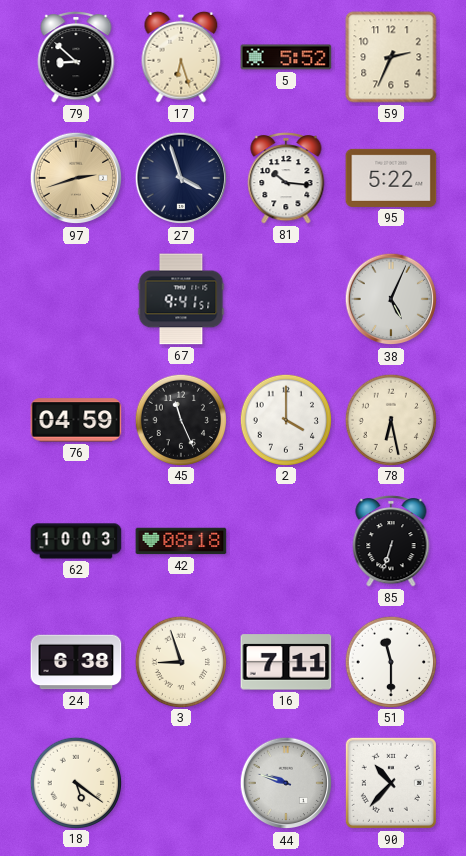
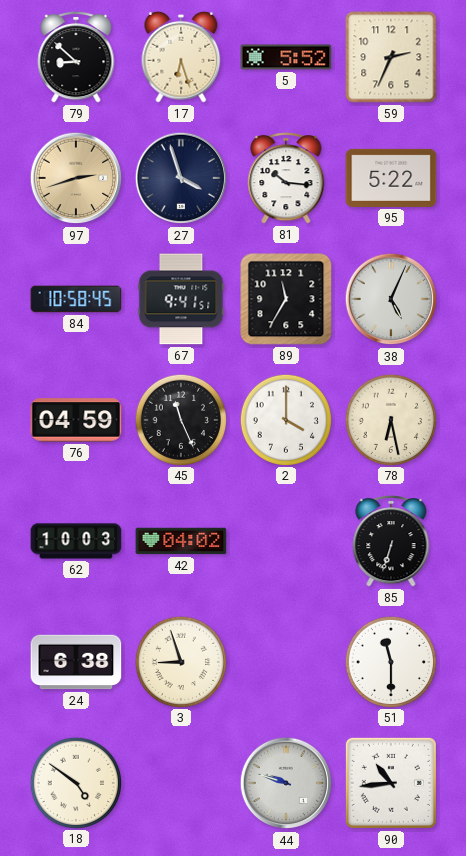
84: none -> 10:58
89: none -> 11:35
42: 08:18 -> 04:02
16: 7:11 -> none
18: 5:21 -> 4:51
90: 10:37 -> 10:44
